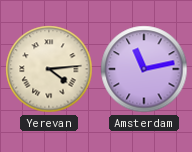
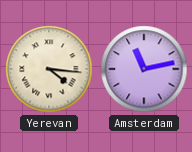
Yerevan: 4:14 -> 4:16
